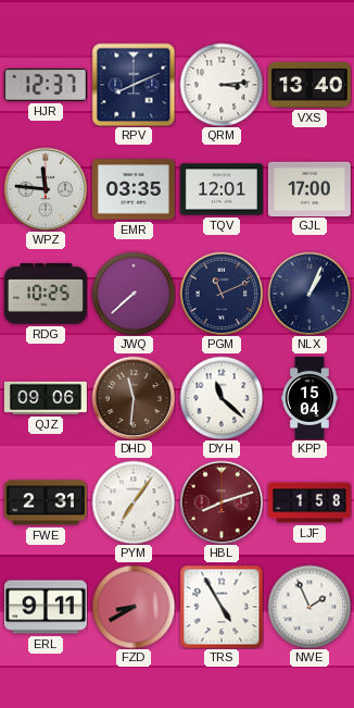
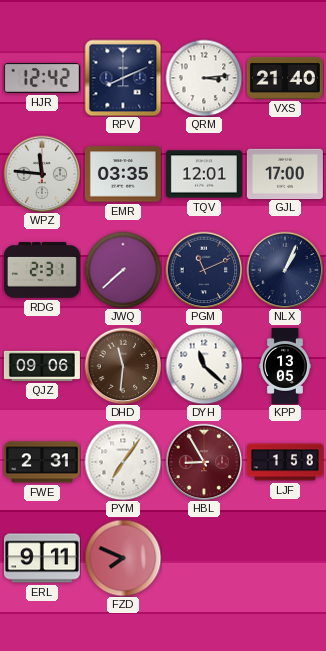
HJR: 12:37 -> 12:42
VXS: 13:40 -> 21:40
RDG: 10:25 -> 2:31
KPP: 15:04 -> 13:05
HBL: 8:12 -> 8:55
FZD: 8:40 -> 7:49
TRS: 4:55 -> none
NWE: 1:56 -> none
